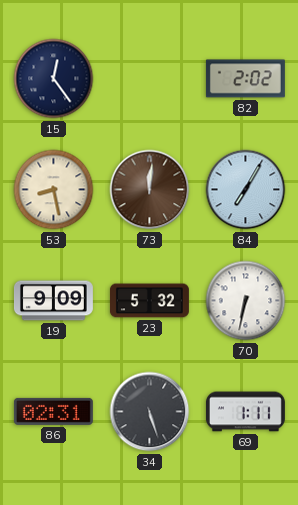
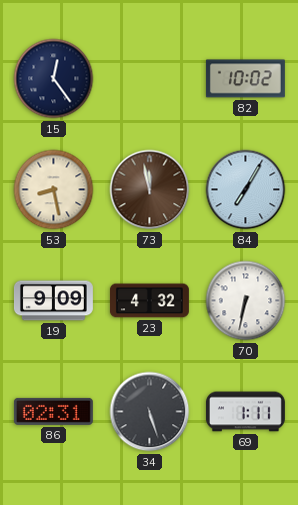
82: 2:02 -> 10:02
73: 12:01 -> 11:58
23: 5:32 -> 4:32
